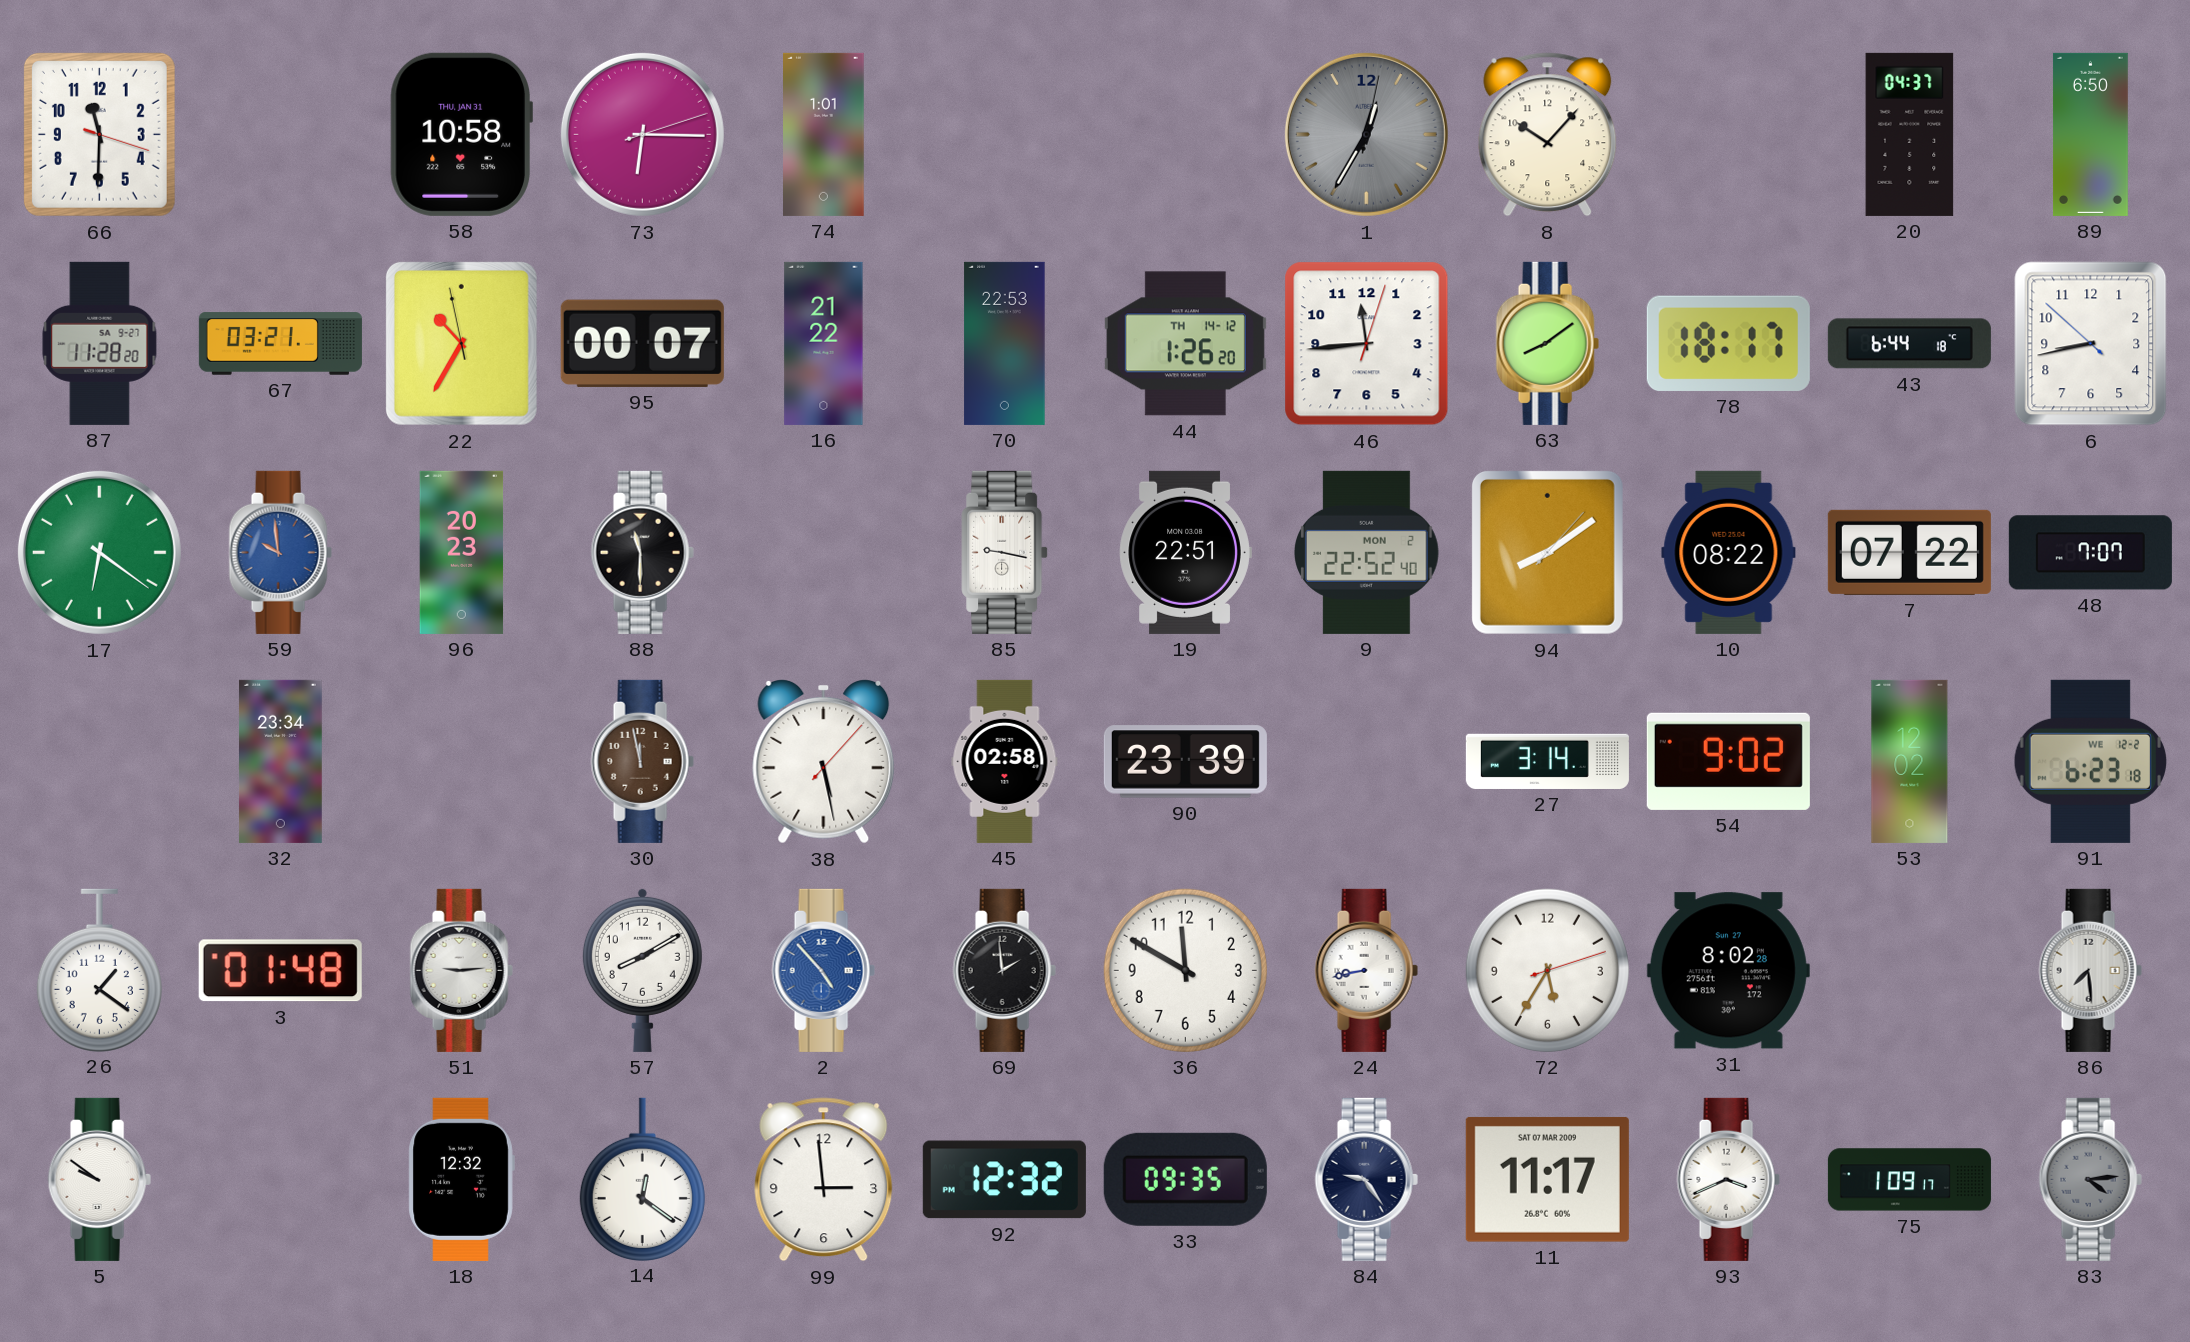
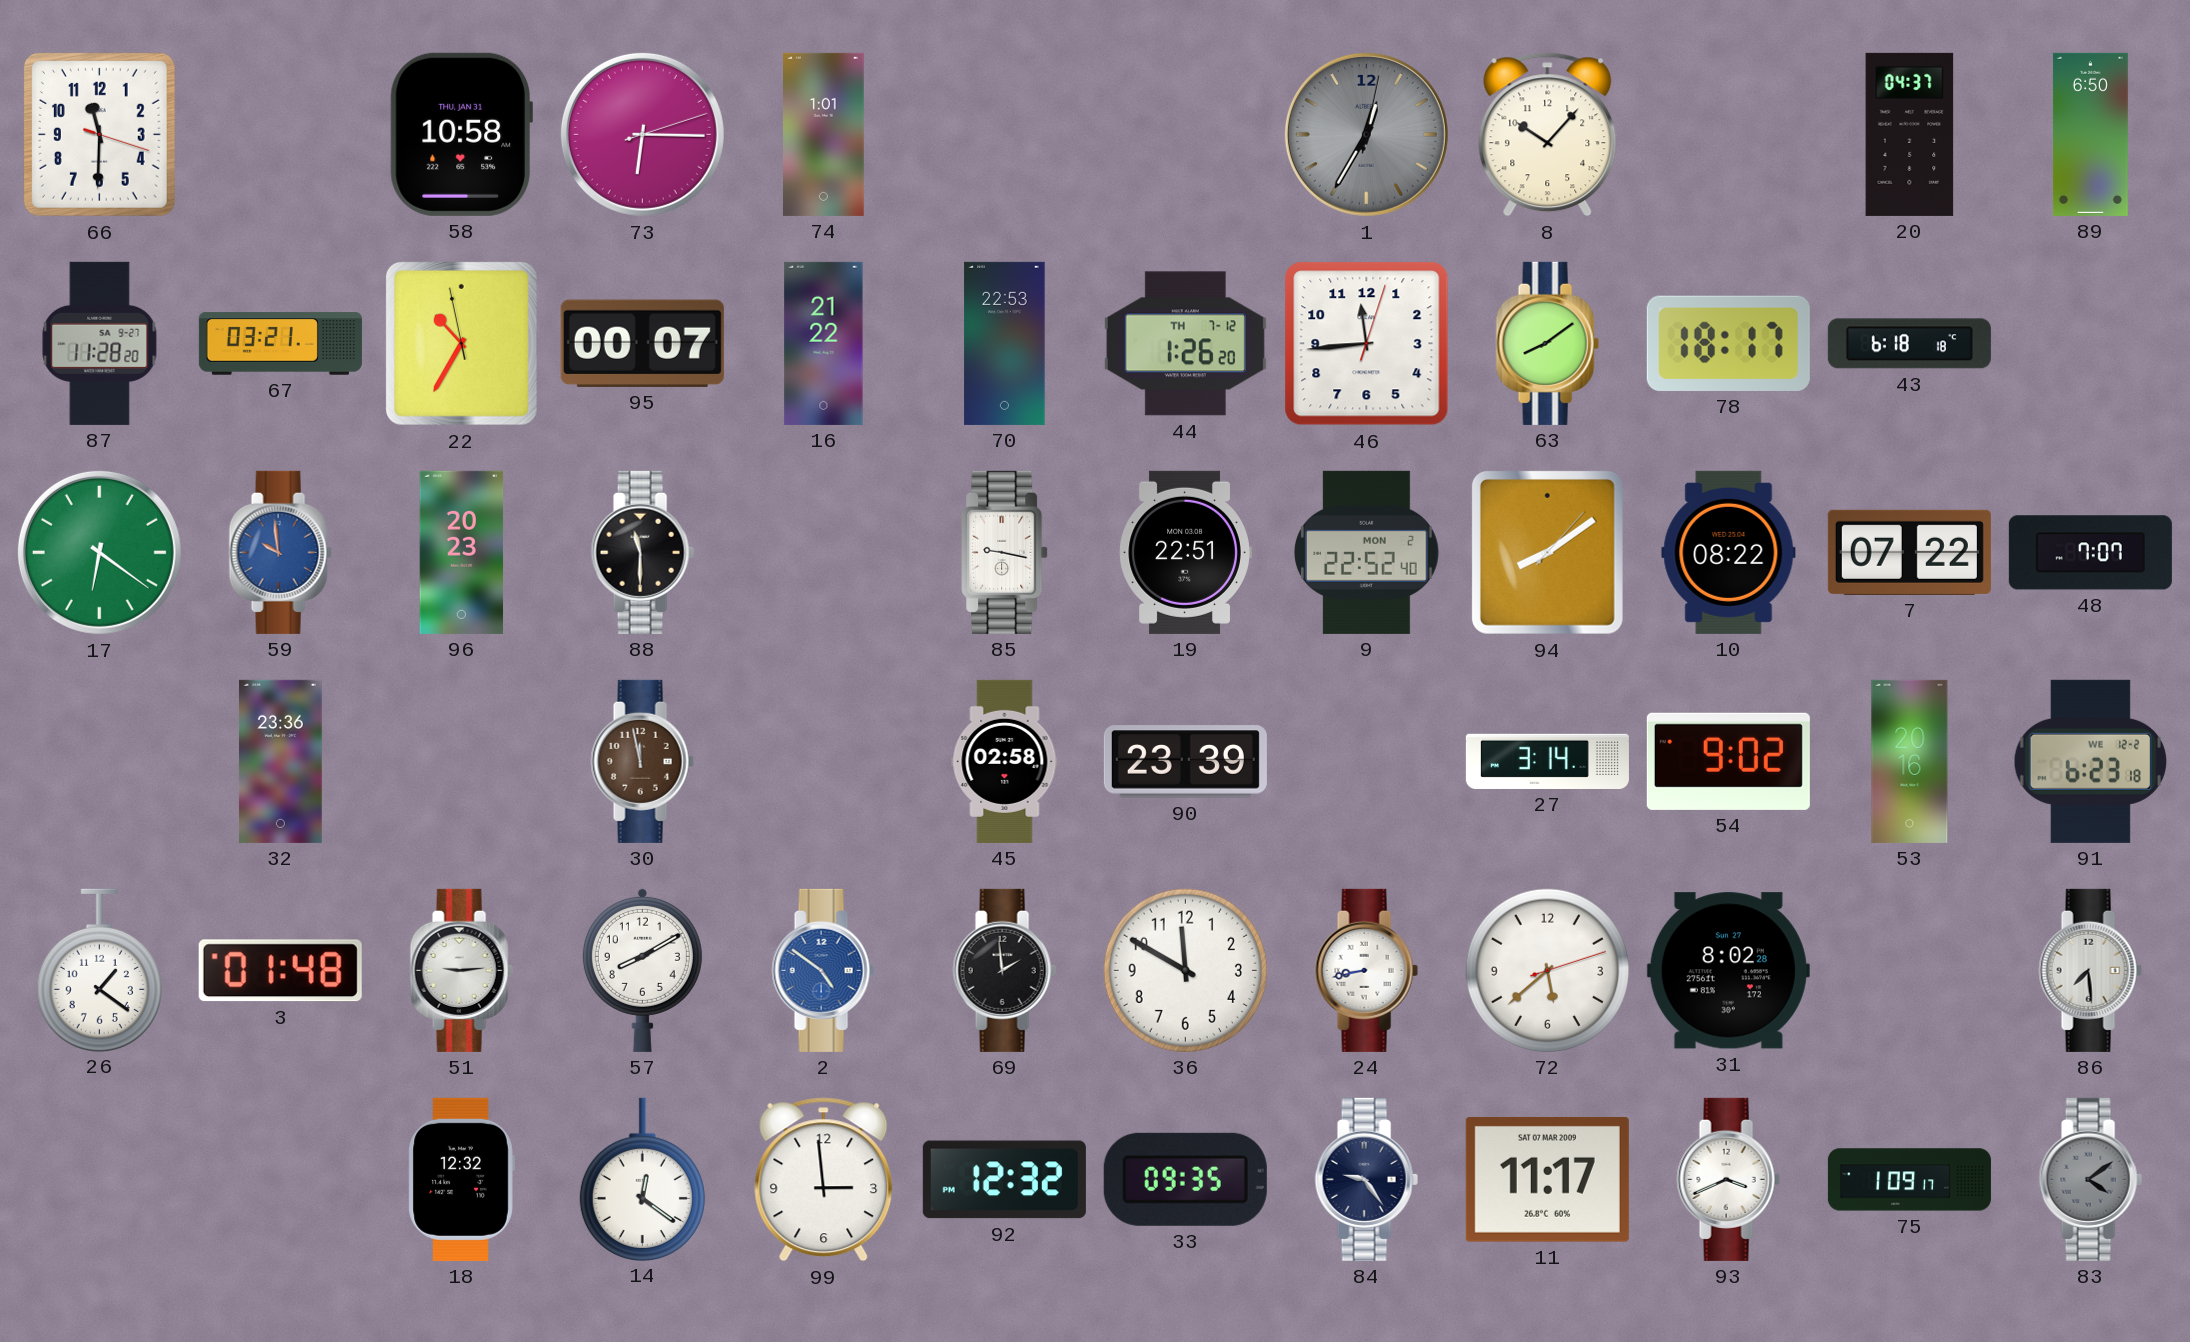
44 date: TH 14-12 -> TH 7-12
43: 6:44 -> 6:18
6: 8:42 -> none
32: 23:34 -> 23:36
38: 5:28 -> none
53: 12:02 -> 20:16
2: 4:53 -> 4:51
72: 5:35 -> 5:38
5: 9:51 -> none
83: 4:14 -> 4:09
